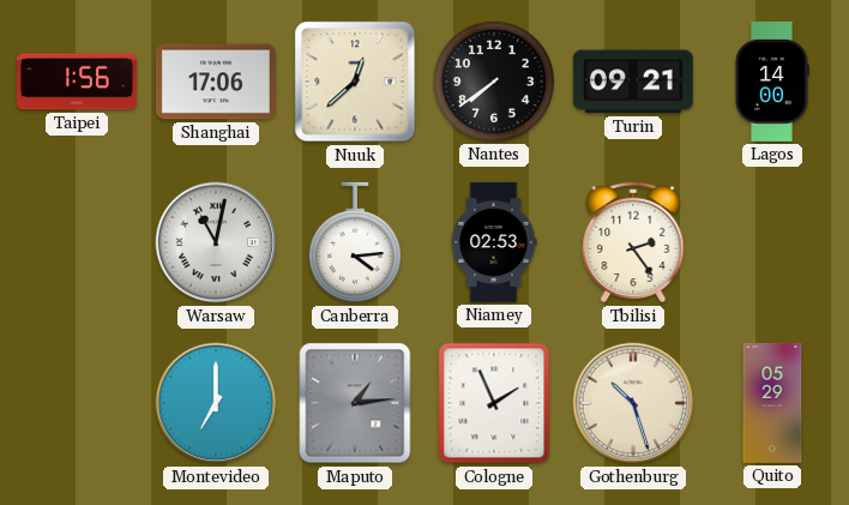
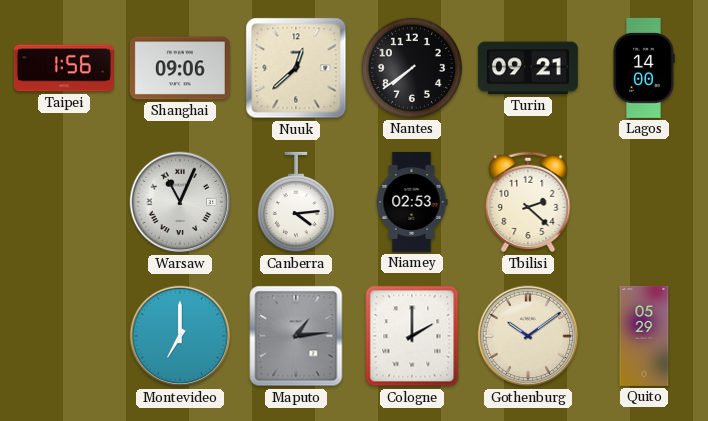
Shanghai: 17:06 -> 09:06
Warsaw: 11:02 -> 11:04
Tbilisi: 2:24 -> 2:22
Cologne: 1:56 -> 2:00
Gothenburg: 10:27 -> 10:09
